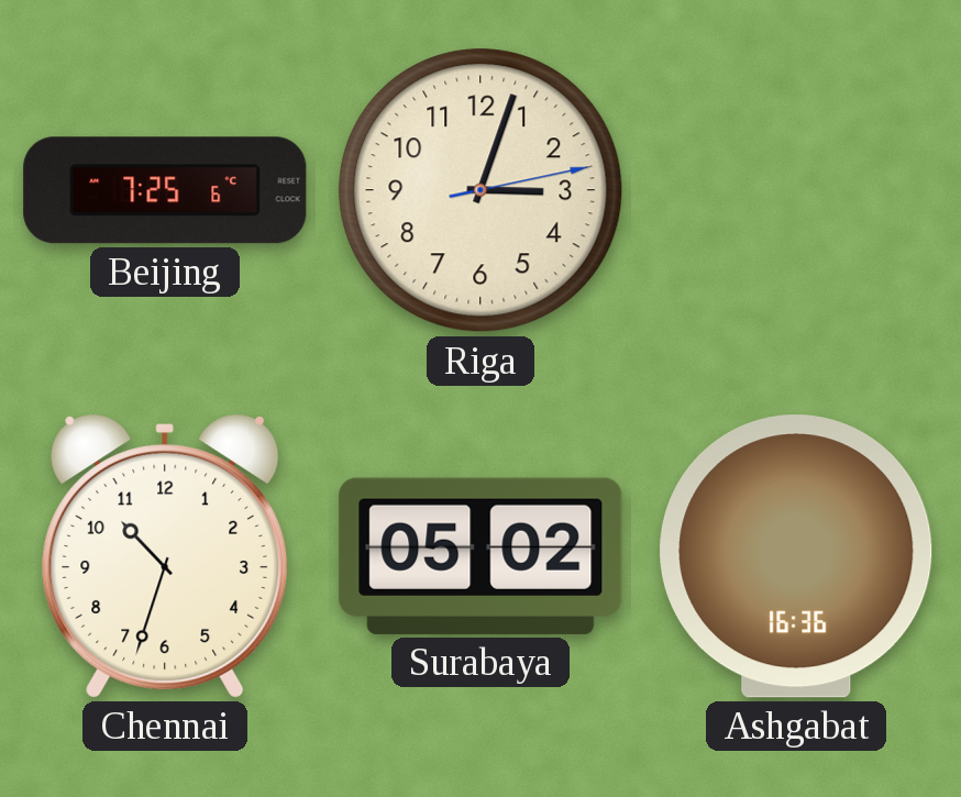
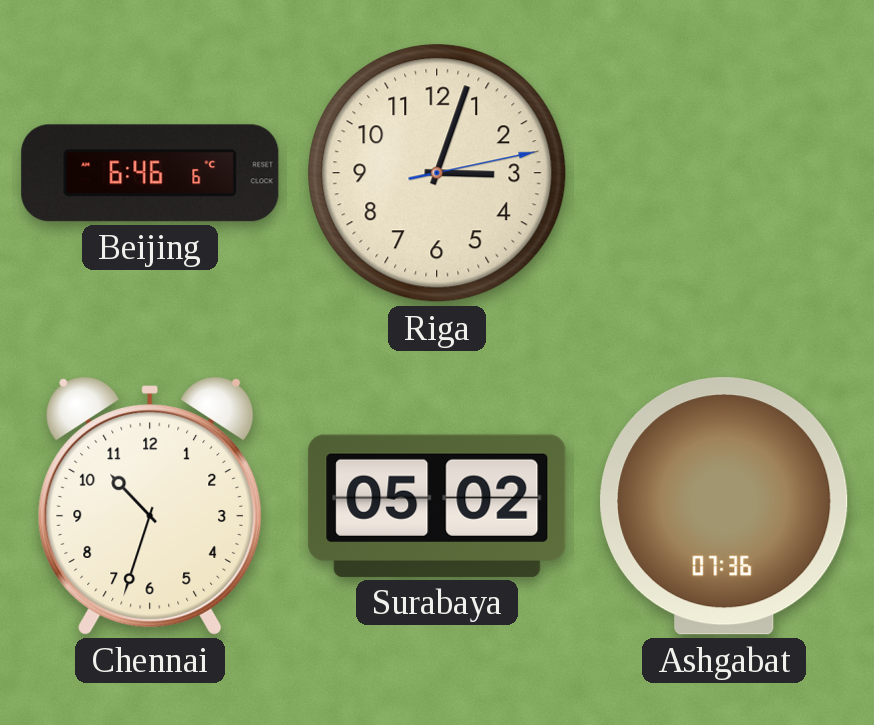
Beijing: 7:25 -> 6:46
Ashgabat: 16:36 -> 07:36
